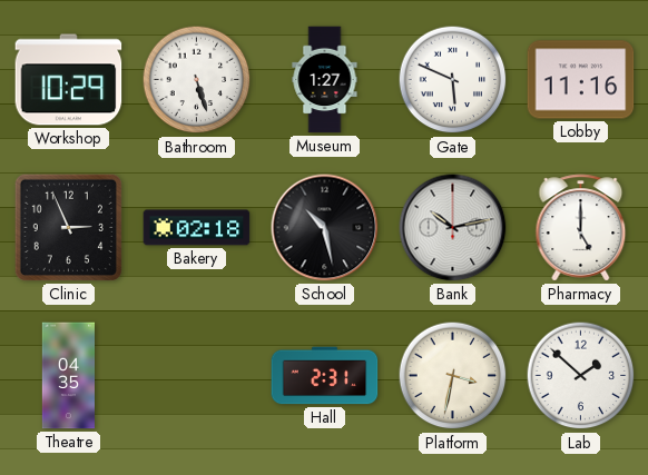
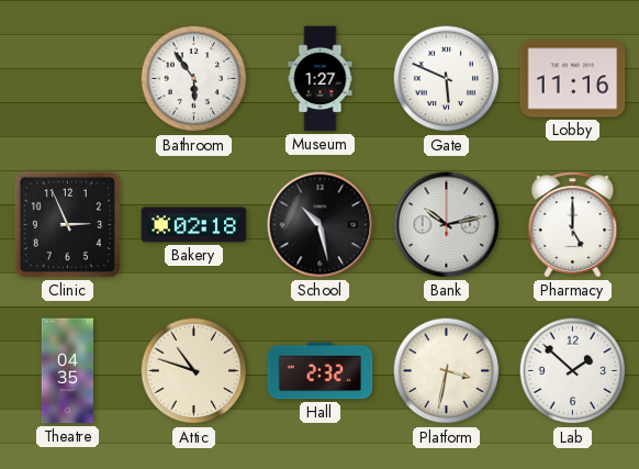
Workshop: 10:29 -> none
Bathroom: 5:27 -> 5:54
Attic: none -> 10:48
Hall: 2:31 -> 2:32
